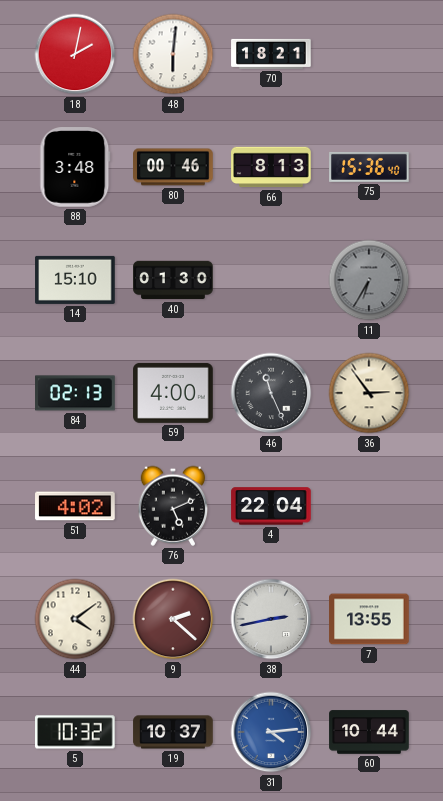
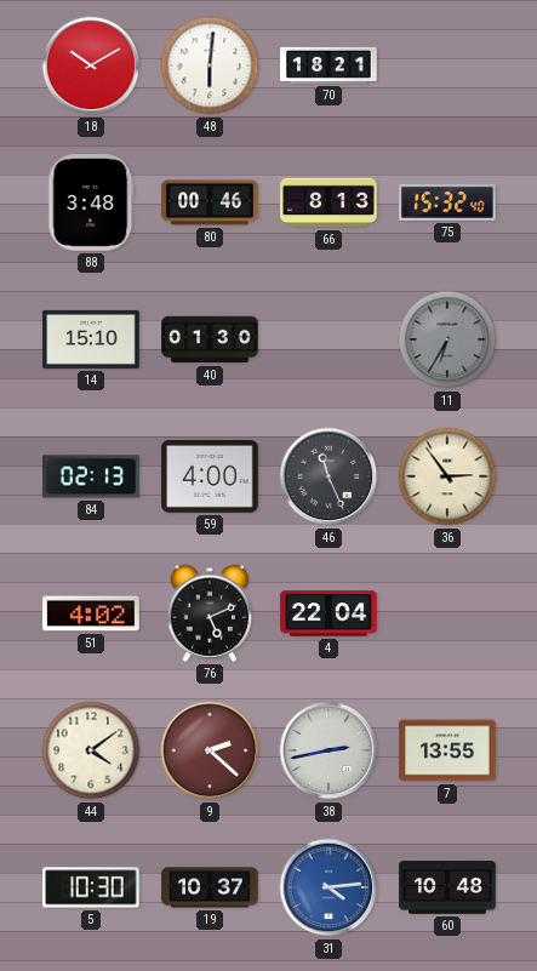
18: 2:02 -> 10:10
75: 15:36 -> 15:32
5: 10:32 -> 10:30
60: 10:44 -> 10:48
